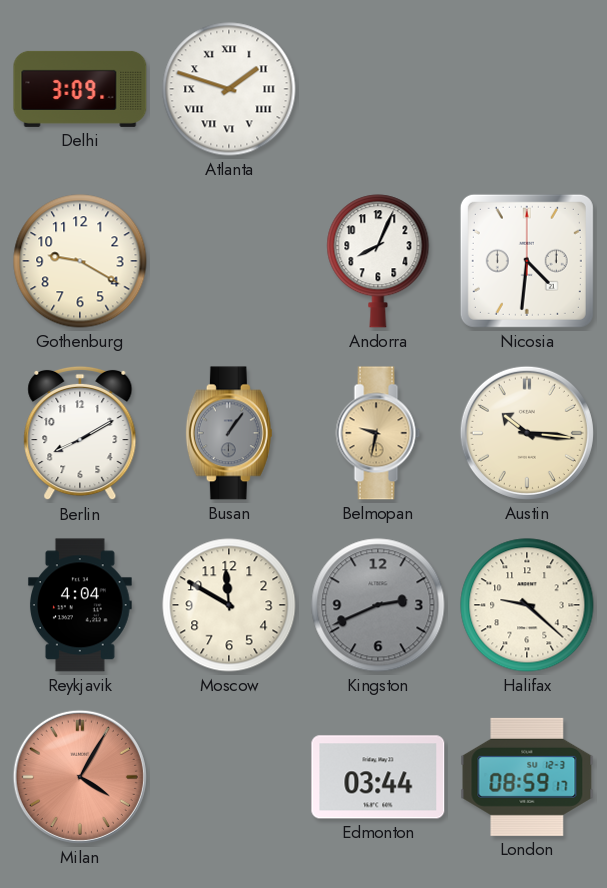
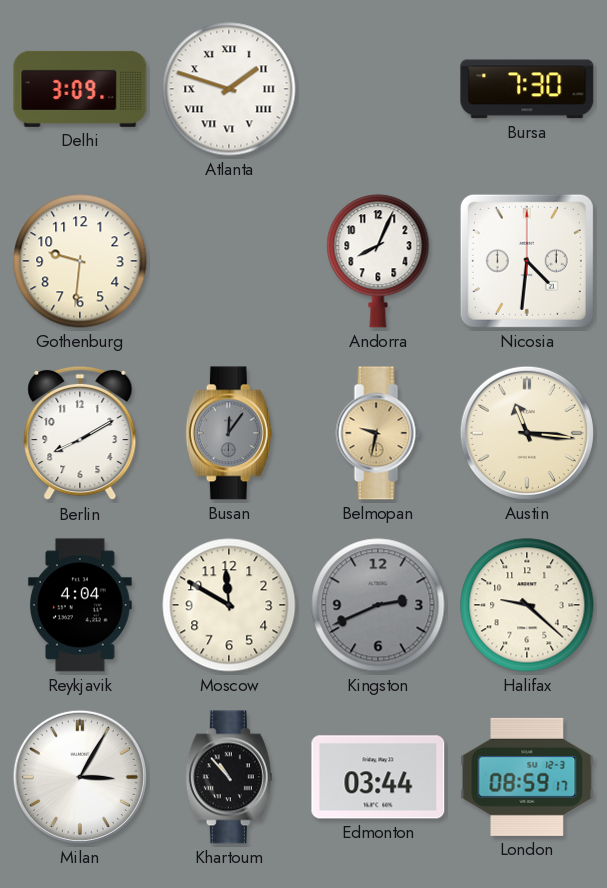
Bursa: none -> 7:30
Gothenburg: 9:20 -> 9:31
Busan: 1:06 -> 12:06
Austin: 10:16 -> 11:16
Milan: 4:05 -> 3:05
Milan dial: salmon -> white
Khartoum: none -> 10:53
